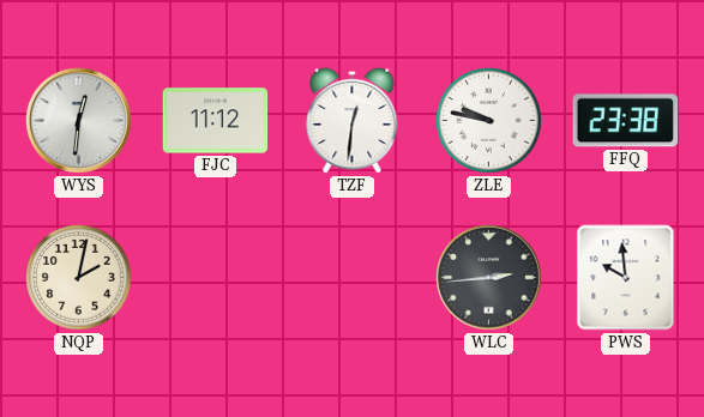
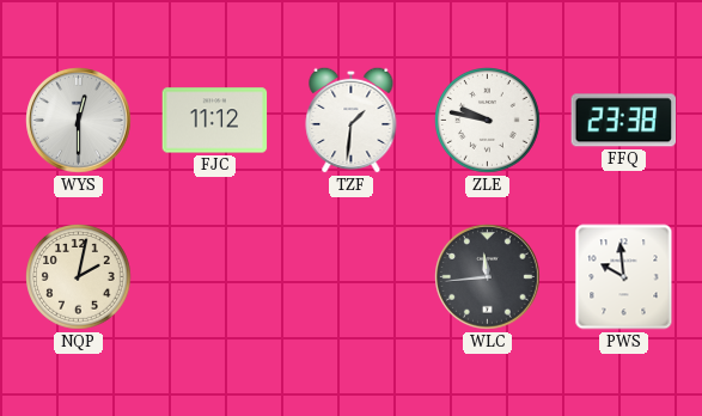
WYS: 12:31 -> 12:30
TZF: 12:31 -> 1:31
WLC: 2:44 -> 11:44
